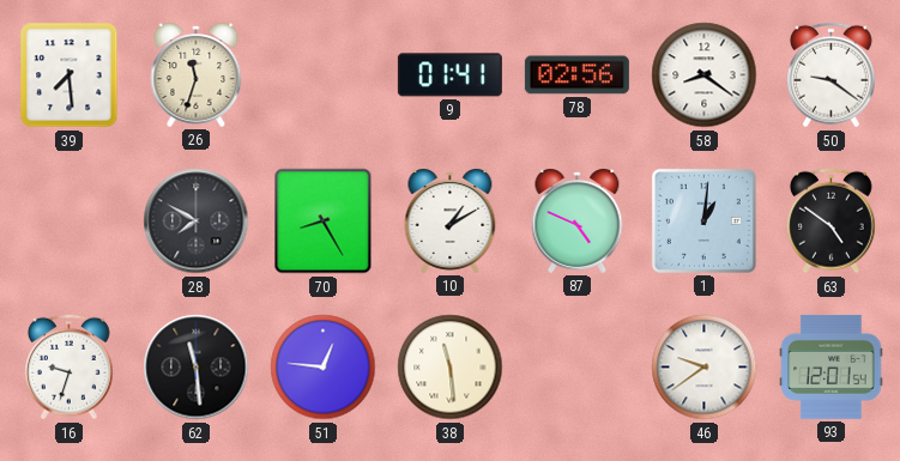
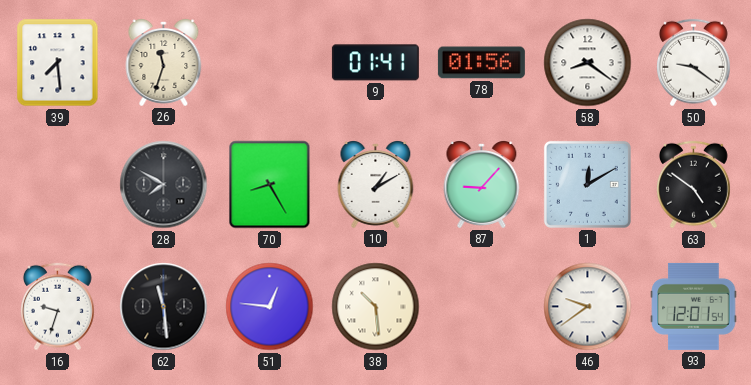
78: 02:56 -> 01:56
87: 4:49 -> 9:07
1: 1:01 -> 12:10
38: 11:29 -> 10:29
